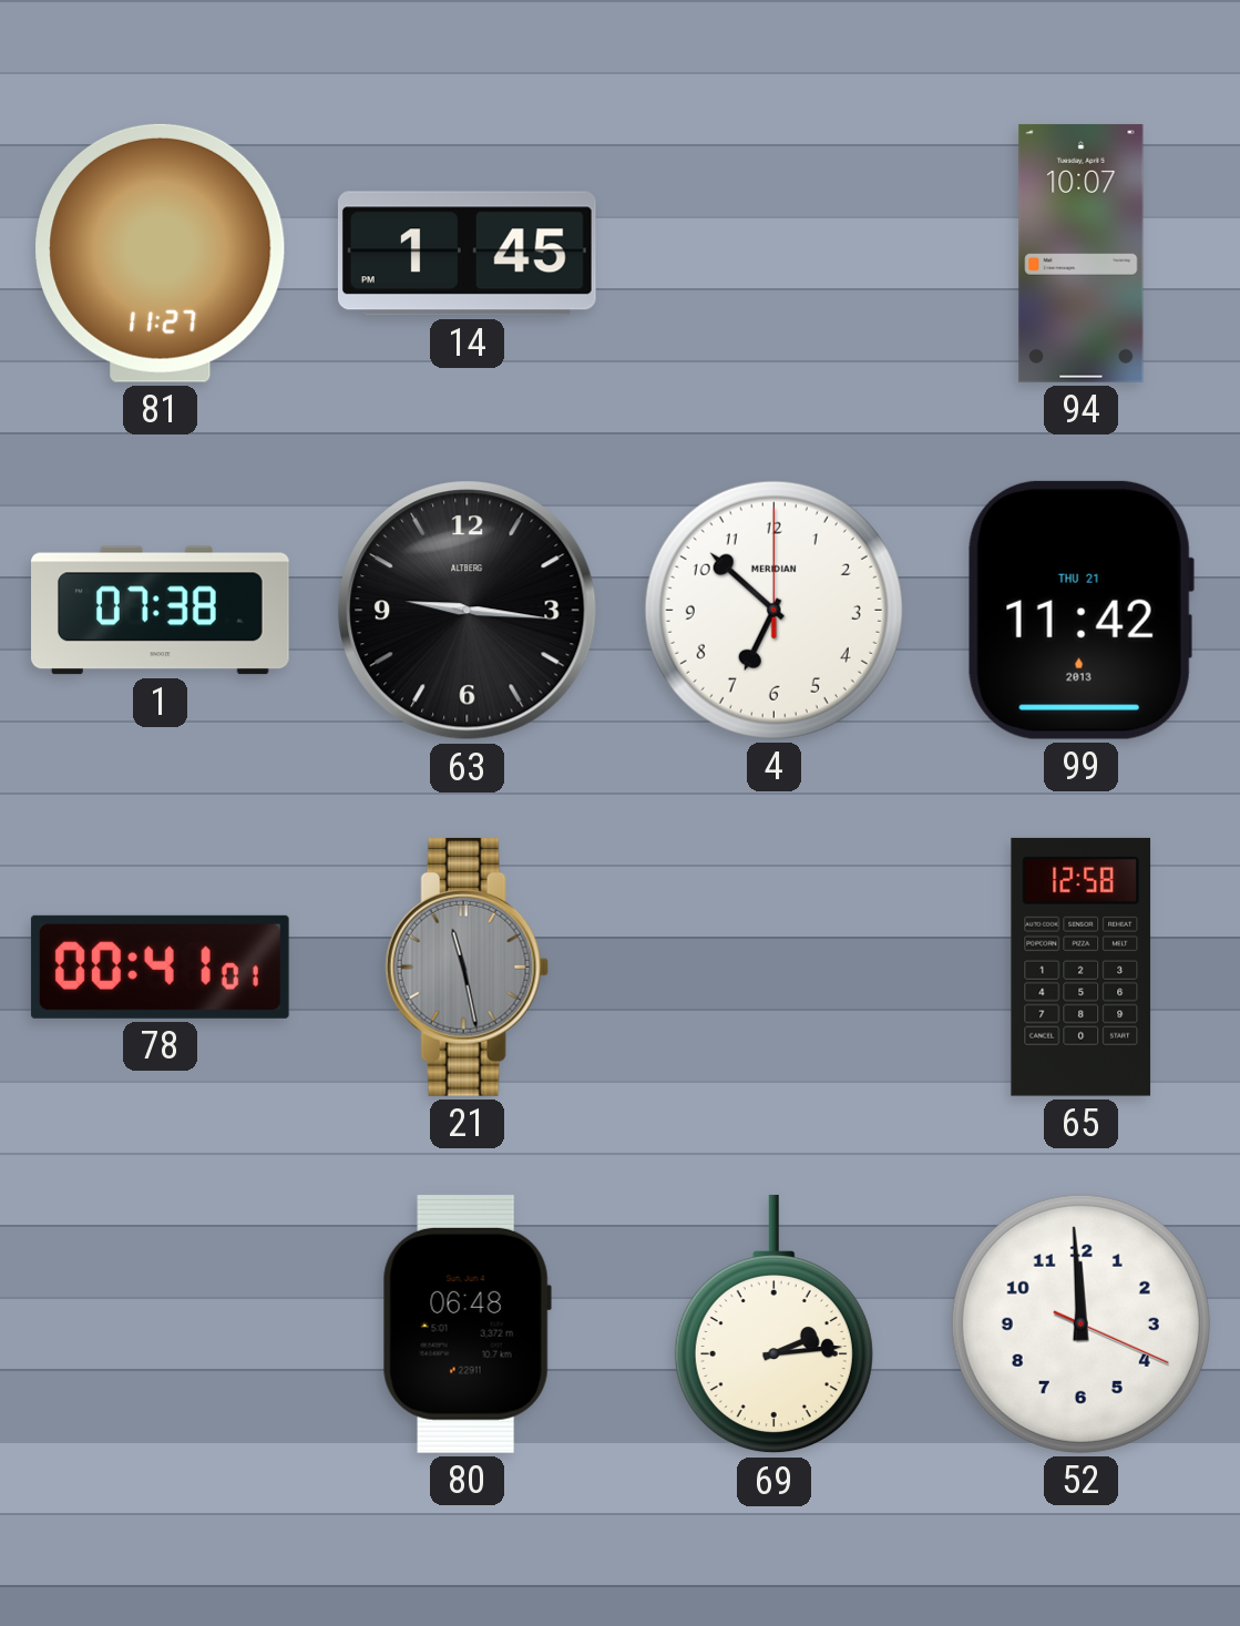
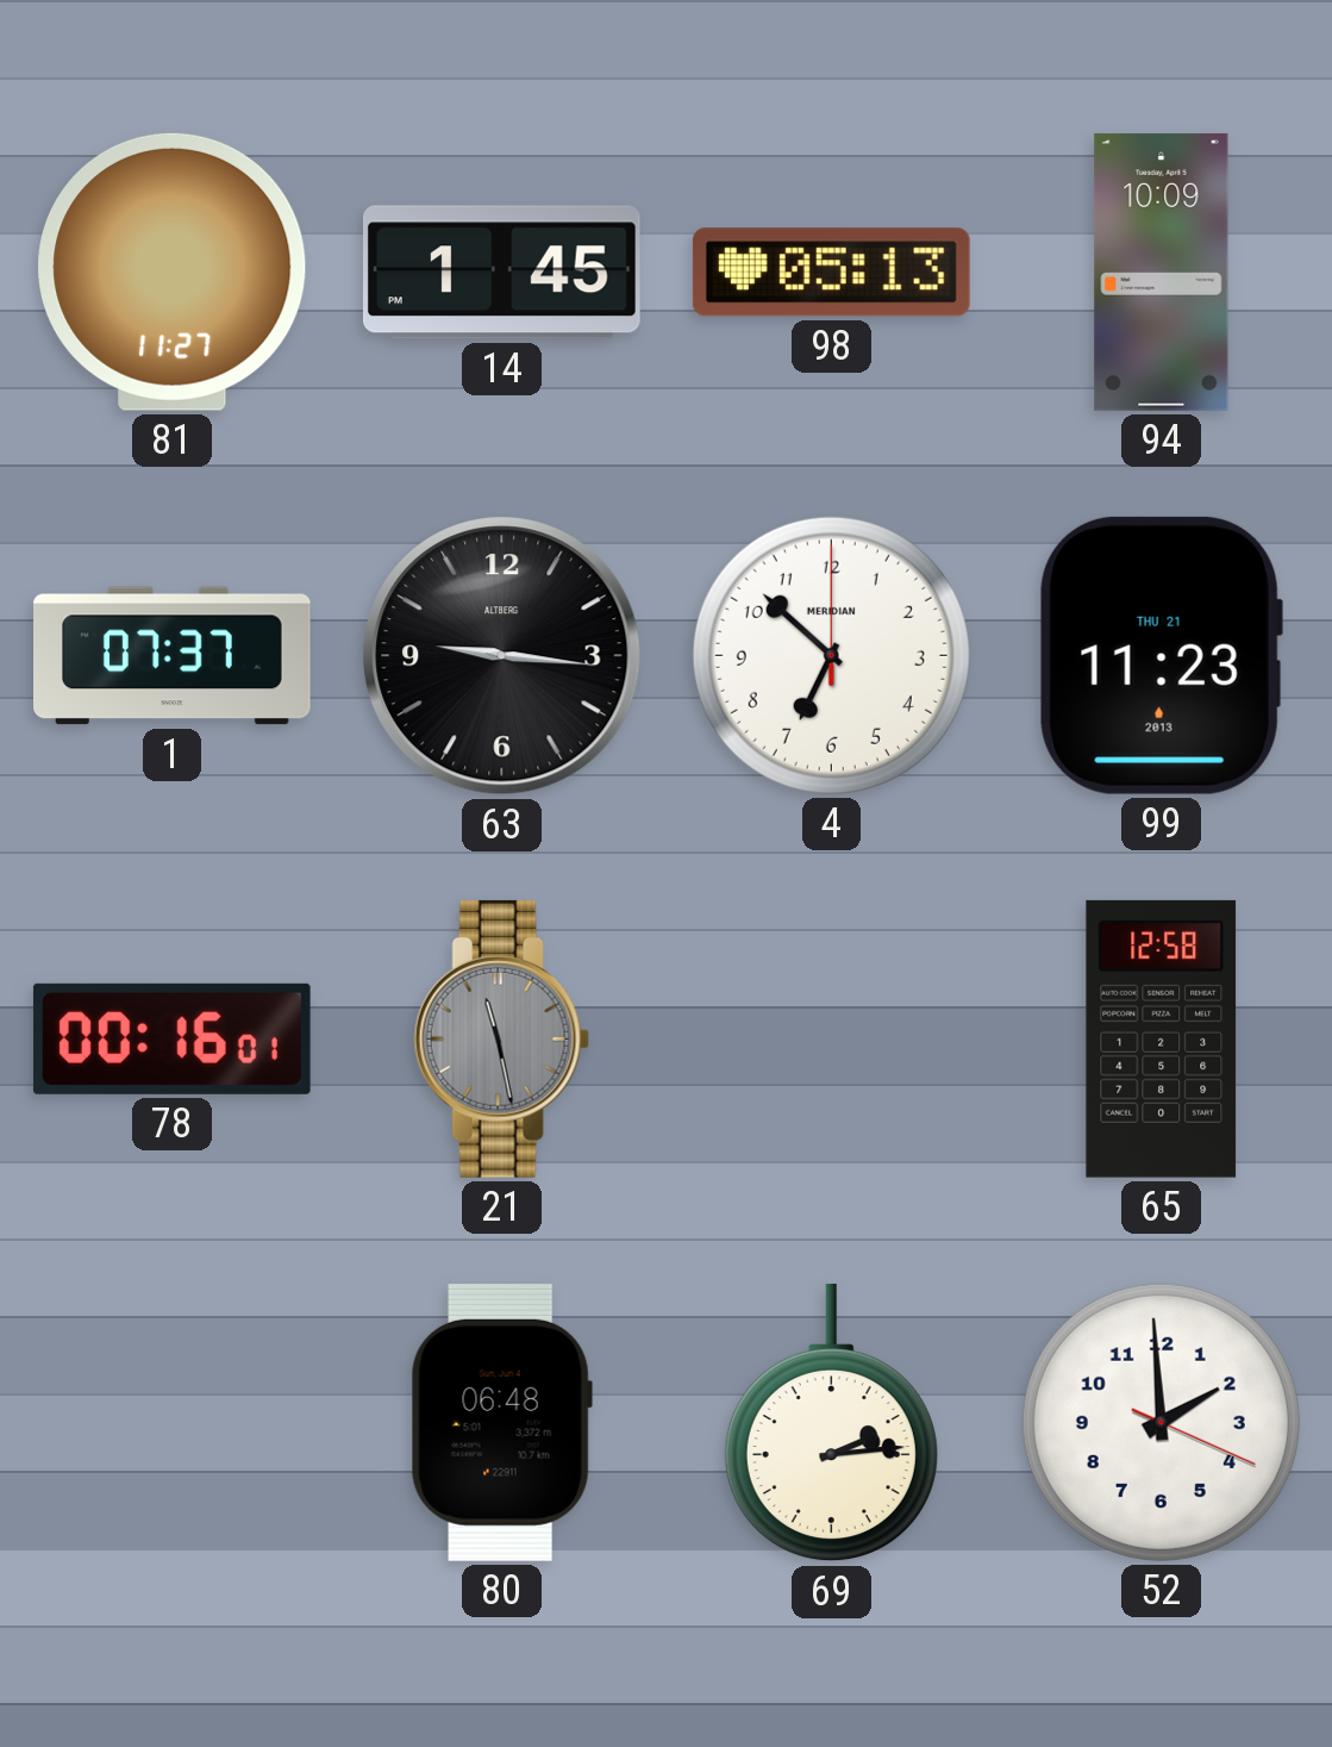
98: none -> 05:13
94: 10:07 -> 10:09
1: 07:38 -> 07:37
99: 11:42 -> 11:23
78: 00:41 -> 00:16
52: 11:59 -> 1:59
